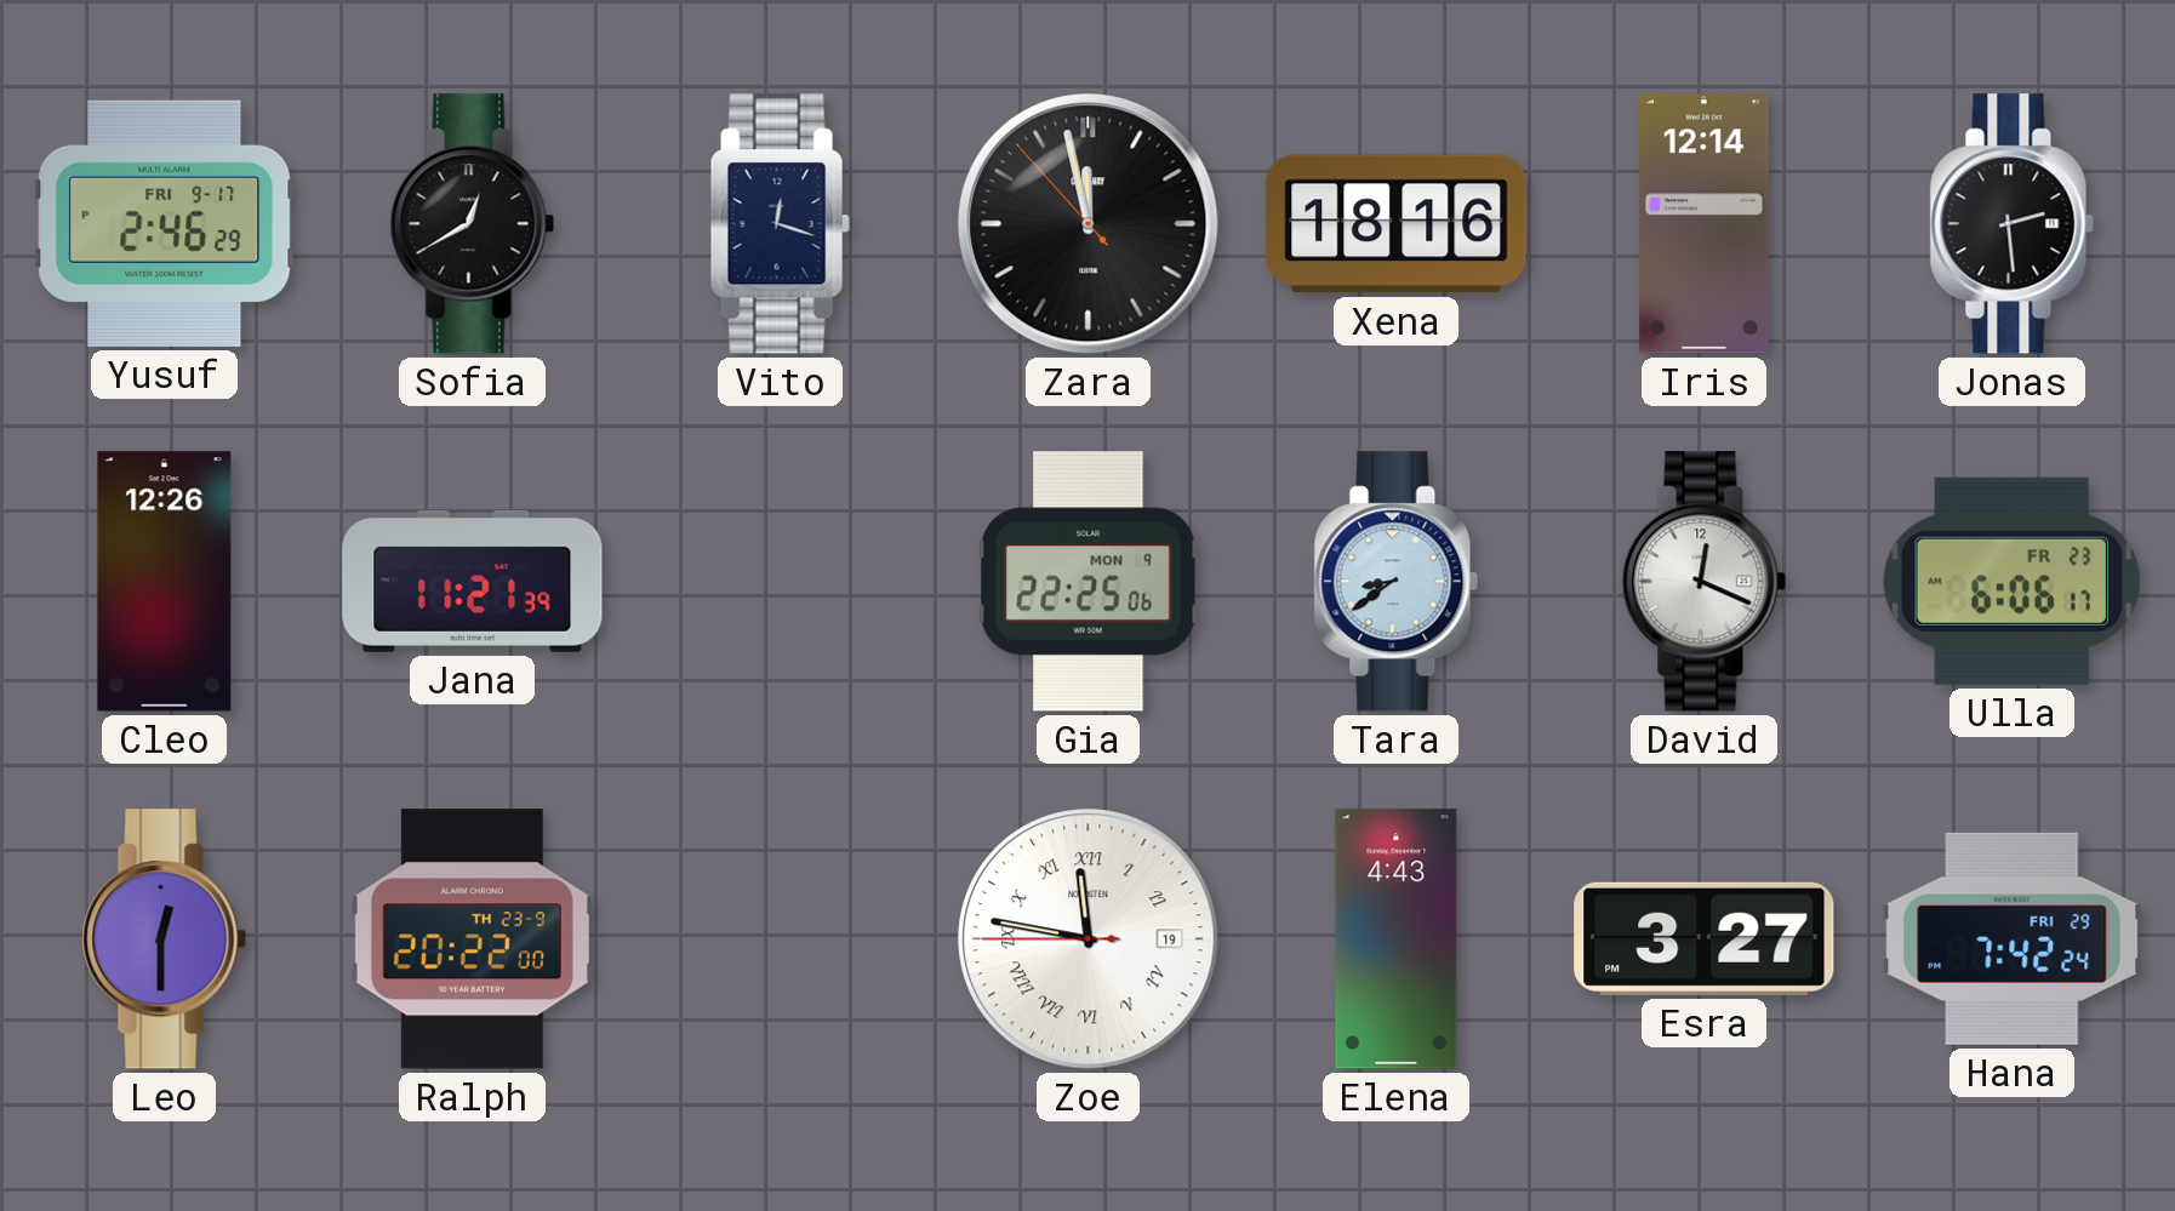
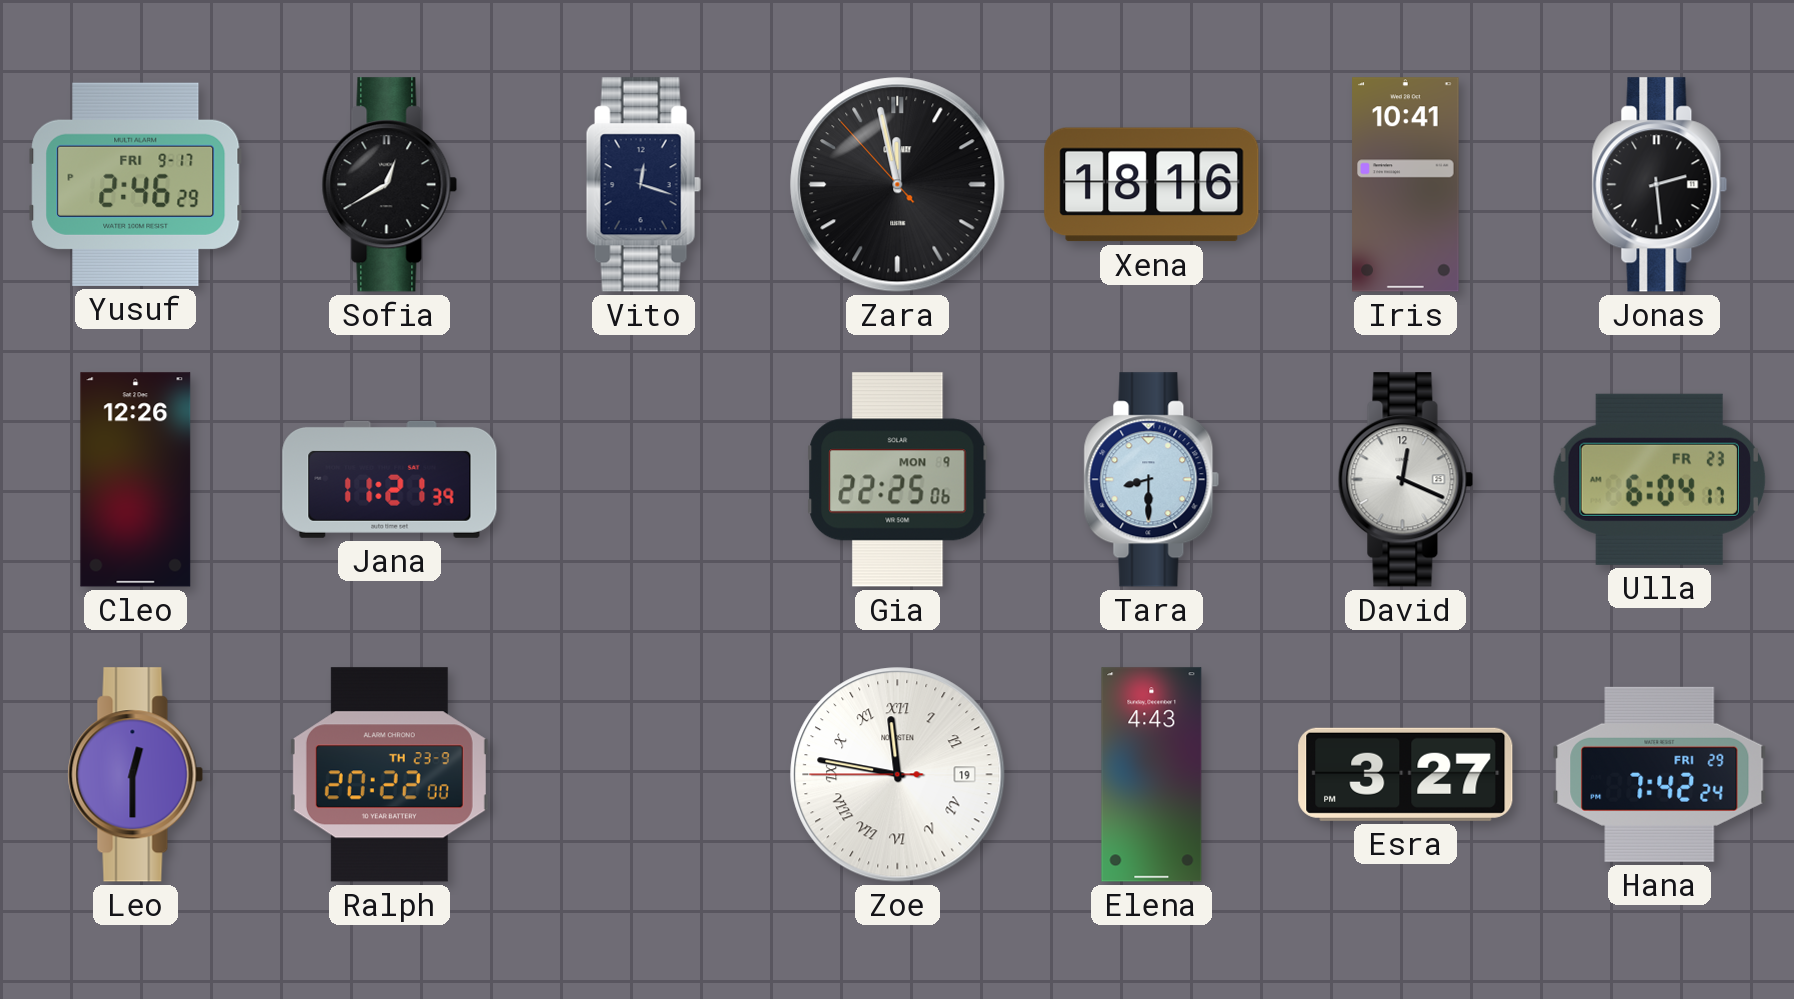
Iris: 12:14 -> 10:41
Tara: 8:39 -> 8:30
Ulla: 6:06 -> 6:04
